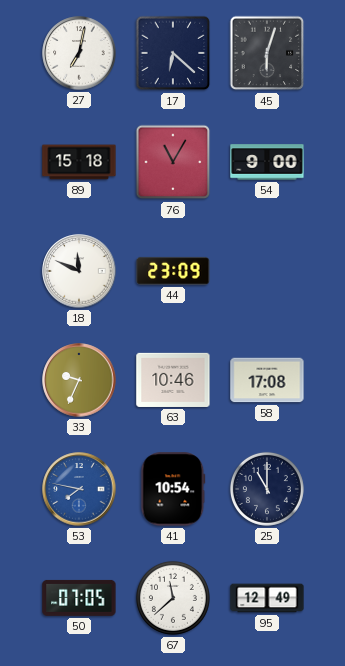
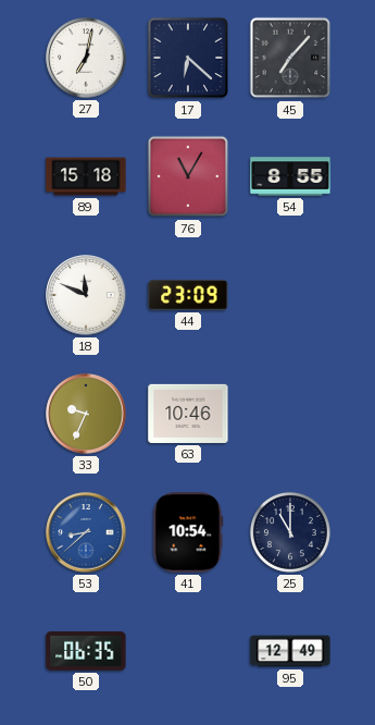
45: 6:03 -> 7:07
54: 9:00 -> 8:55
58: 17:08 -> none
53: 7:47 -> 8:38
50: 07:05 -> 06:35
67: 11:38 -> none
